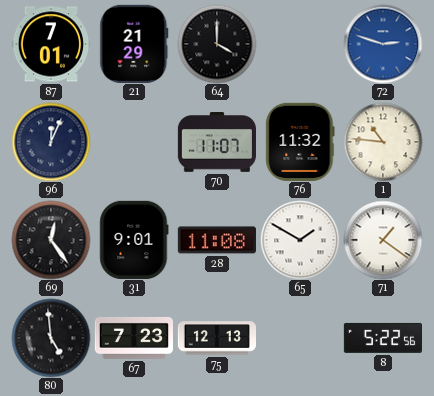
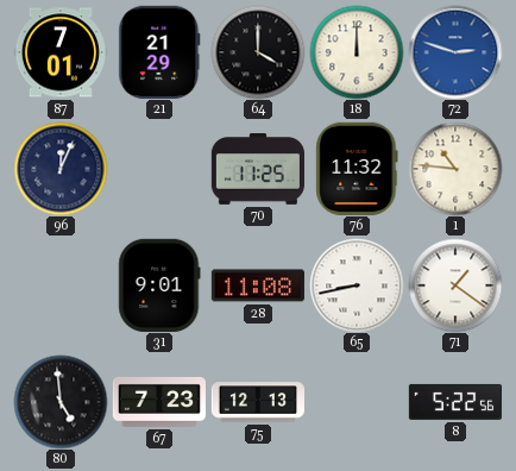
18: none -> 12:00
70: 11:07 -> 11:25
69: 12:24 -> none
65: 1:50 -> 8:43
